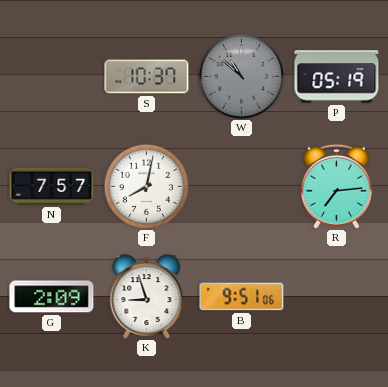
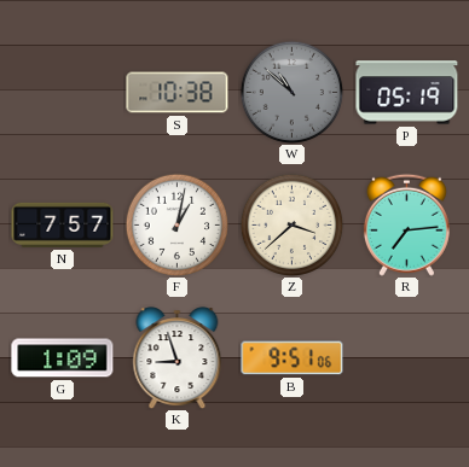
S: 10:37 -> 10:38
F: 8:02 -> 1:02
Z: none -> 3:38
G: 2:09 -> 1:09
